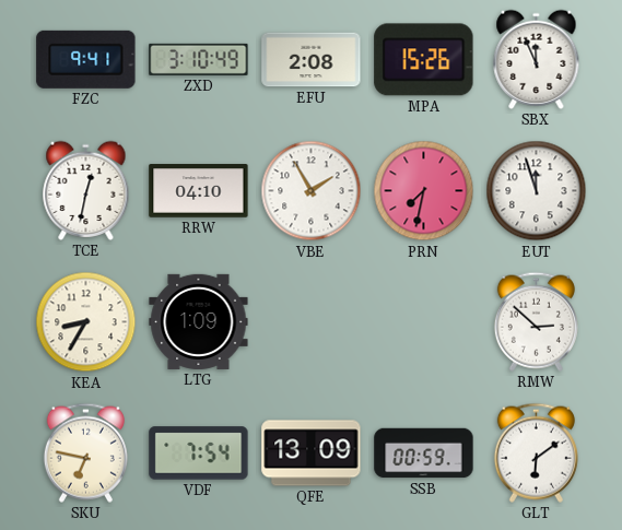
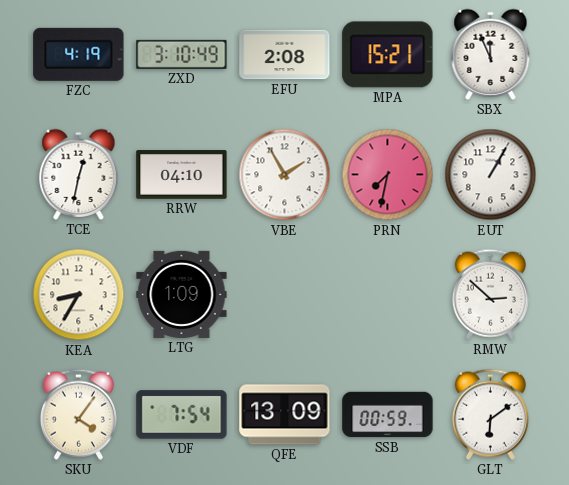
FZC: 9:41 -> 4:19
MPA: 15:26 -> 15:21
EUT: 11:57 -> 1:05
SKU: 6:47 -> 4:06
